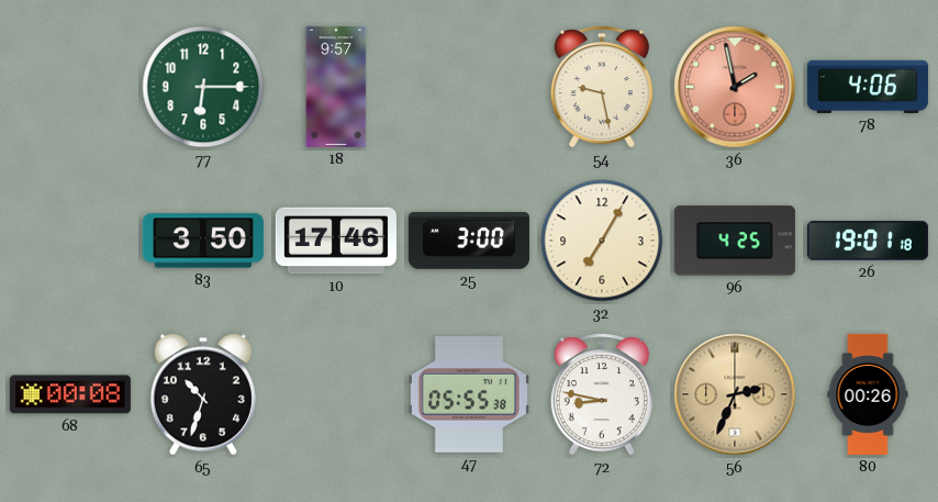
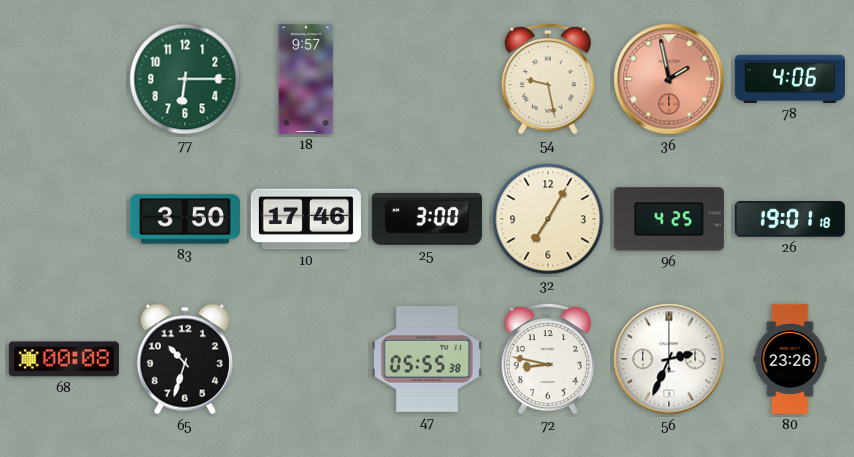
56 dial: champagne -> white
80: 00:26 -> 23:26
